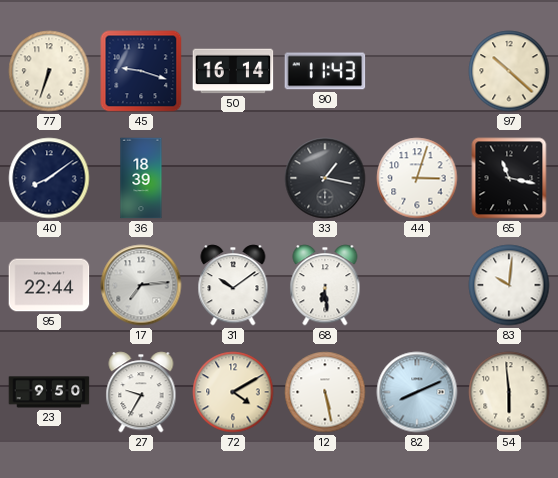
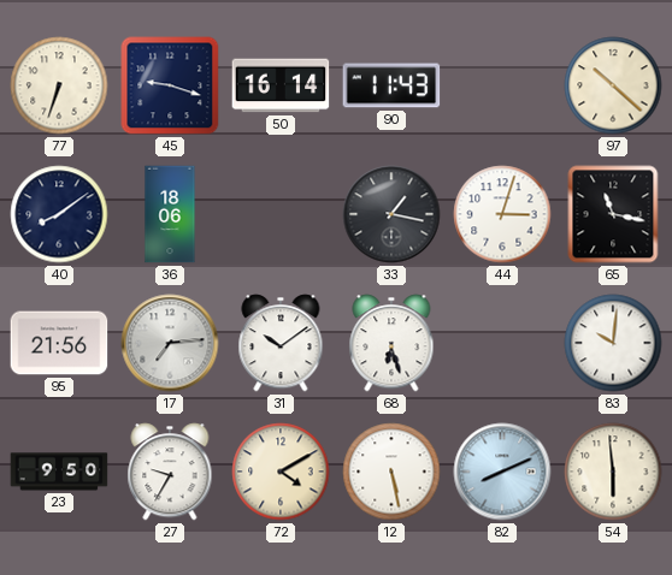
36: 18:39 -> 18:06
95: 22:44 -> 21:56
68: 6:29 -> 6:27
